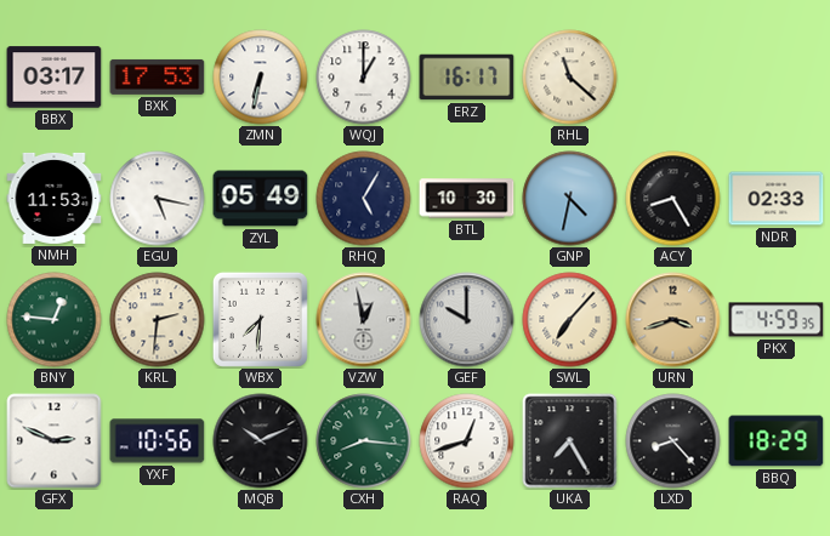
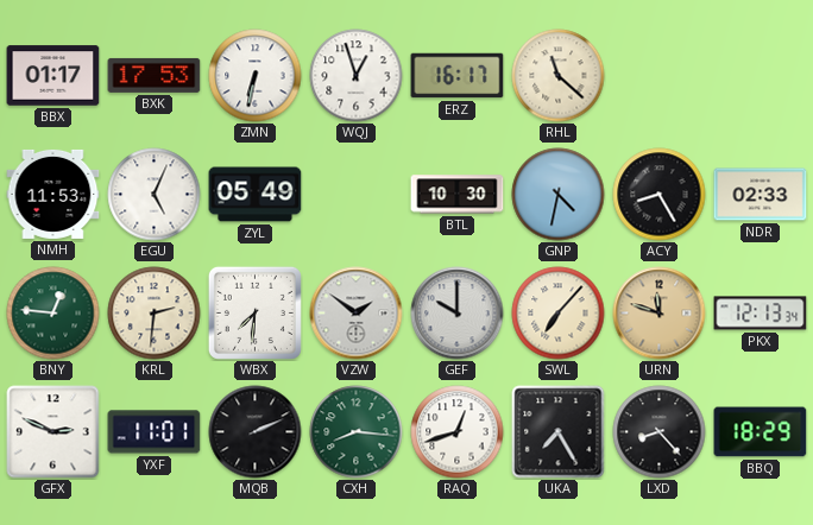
BBX: 03:17 -> 01:17
WQJ: 1:00 -> 12:57
EGU: 5:17 -> 5:04
RHQ: 5:05 -> none
VZW: 12:58 -> 1:51
URN: 3:42 -> 11:48
PKX: 4:59 -> 12:13
YXF: 10:56 -> 11:01
MQB: 10:11 -> 2:11
